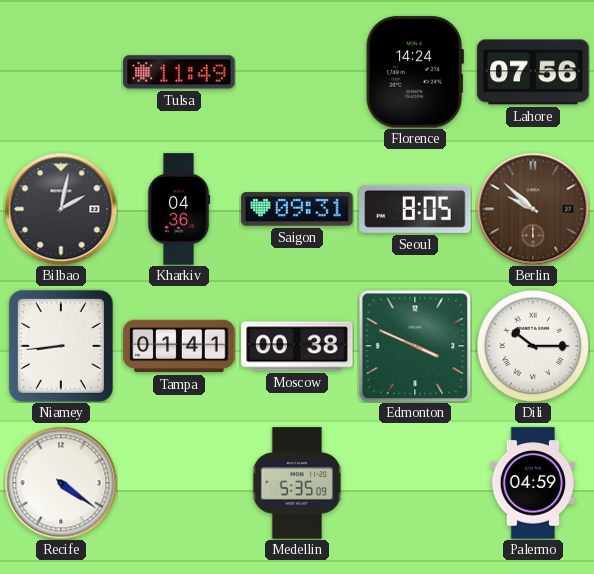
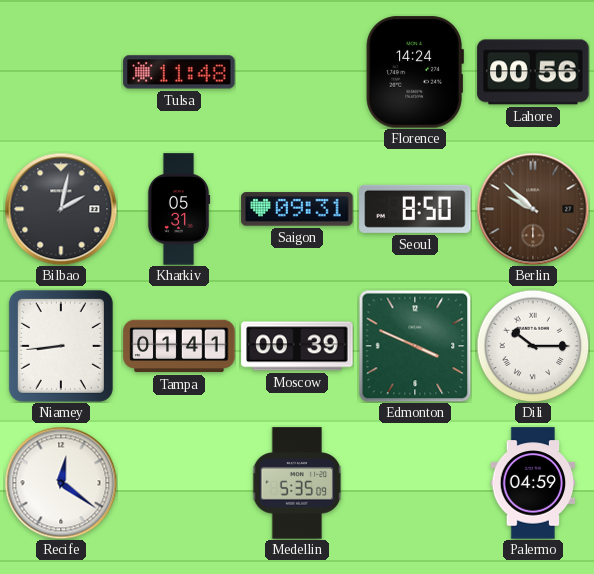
Tulsa: 11:49 -> 11:48
Lahore: 07:56 -> 00:56
Kharkiv: 04:36 -> 05:31
Seoul: 8:05 -> 8:50
Moscow: 00:38 -> 00:39
Recife: 4:21 -> 12:21
